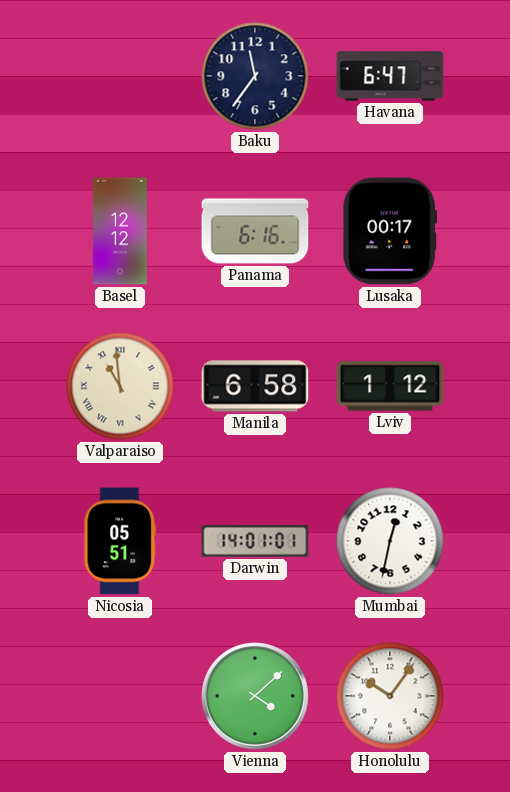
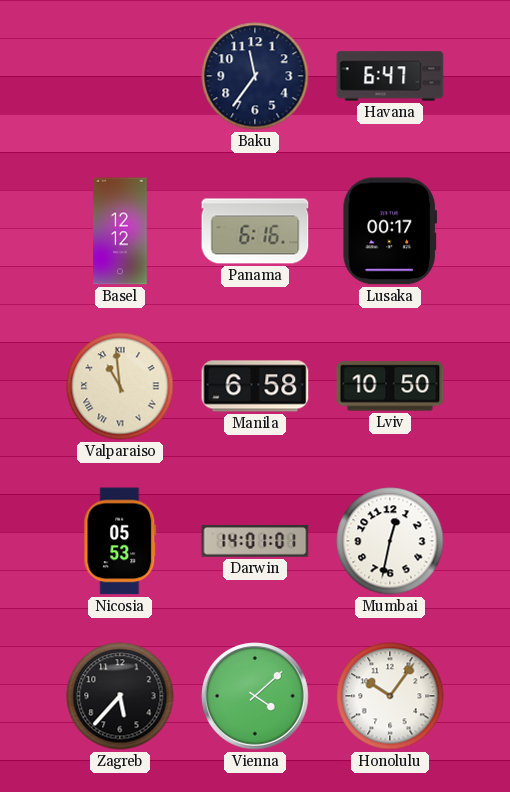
Lviv: 1:12 -> 10:50
Nicosia: 05:51 -> 05:53
Zagreb: none -> 5:37
